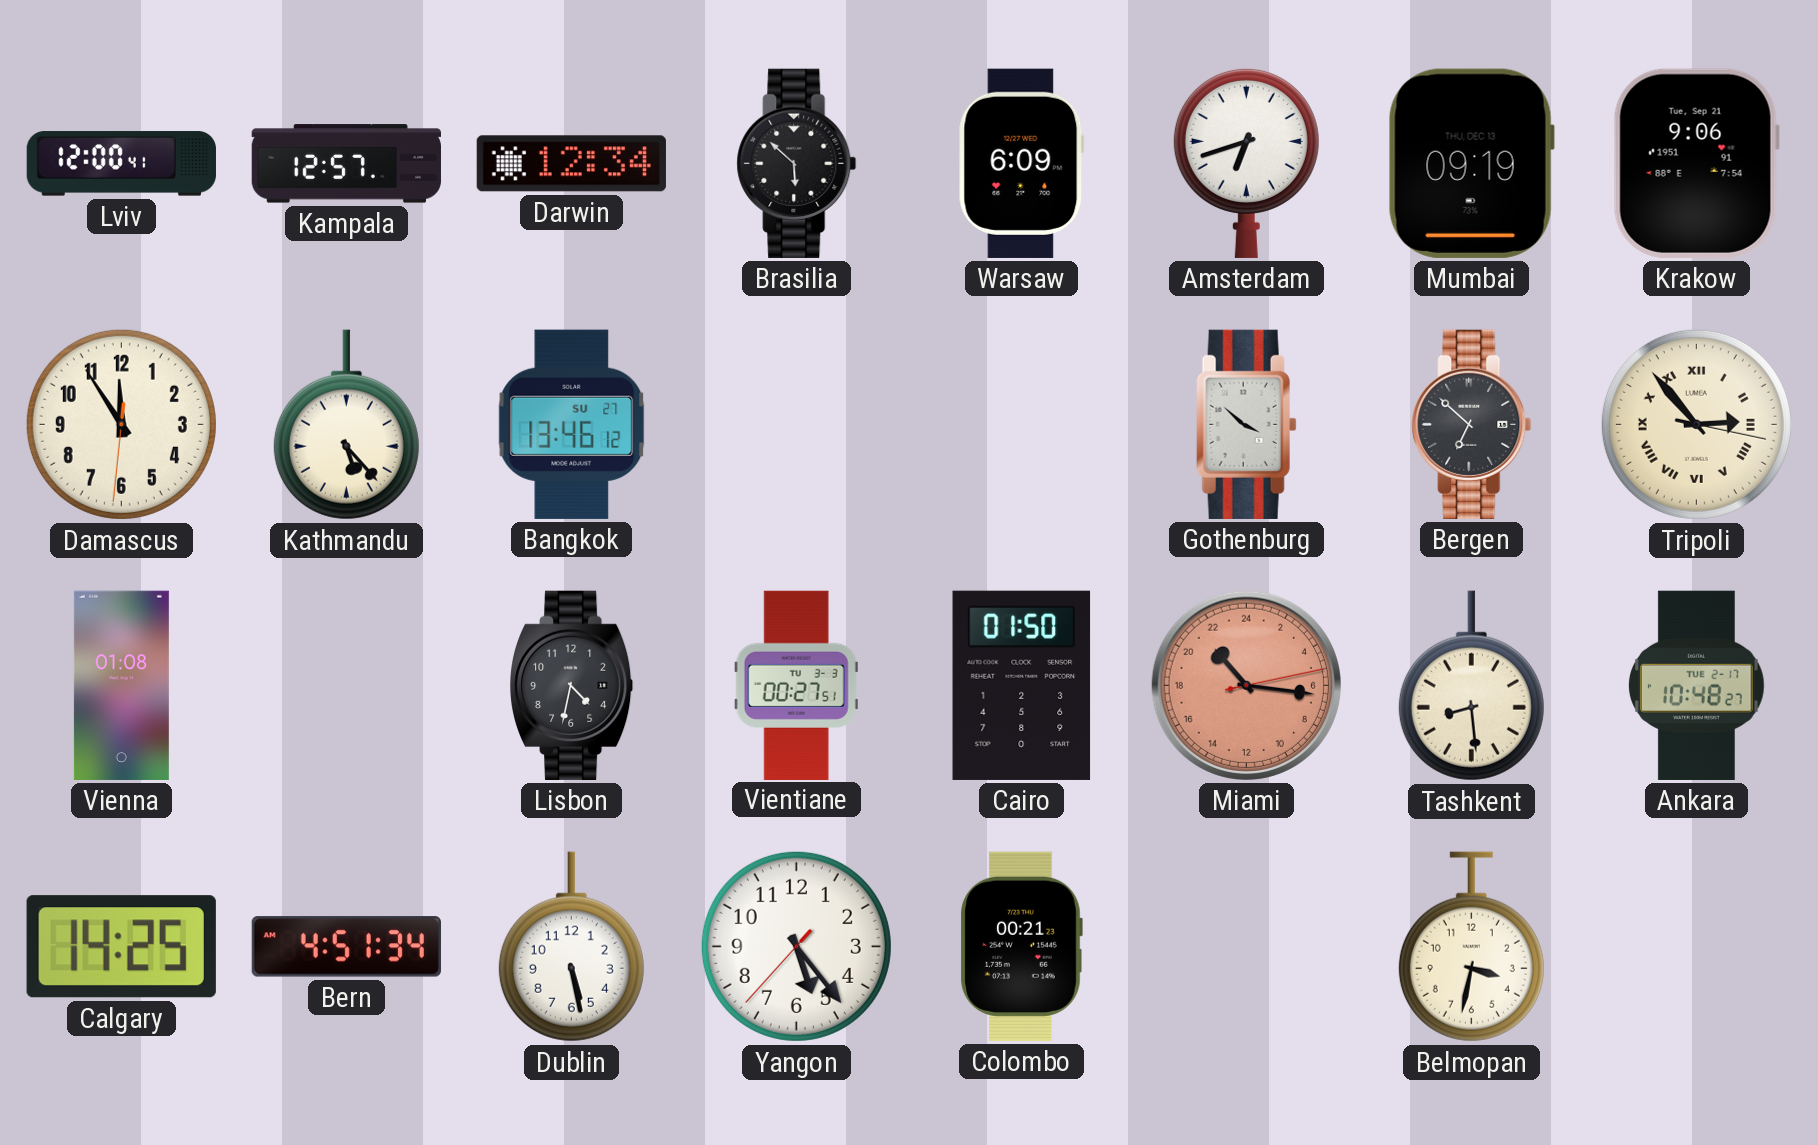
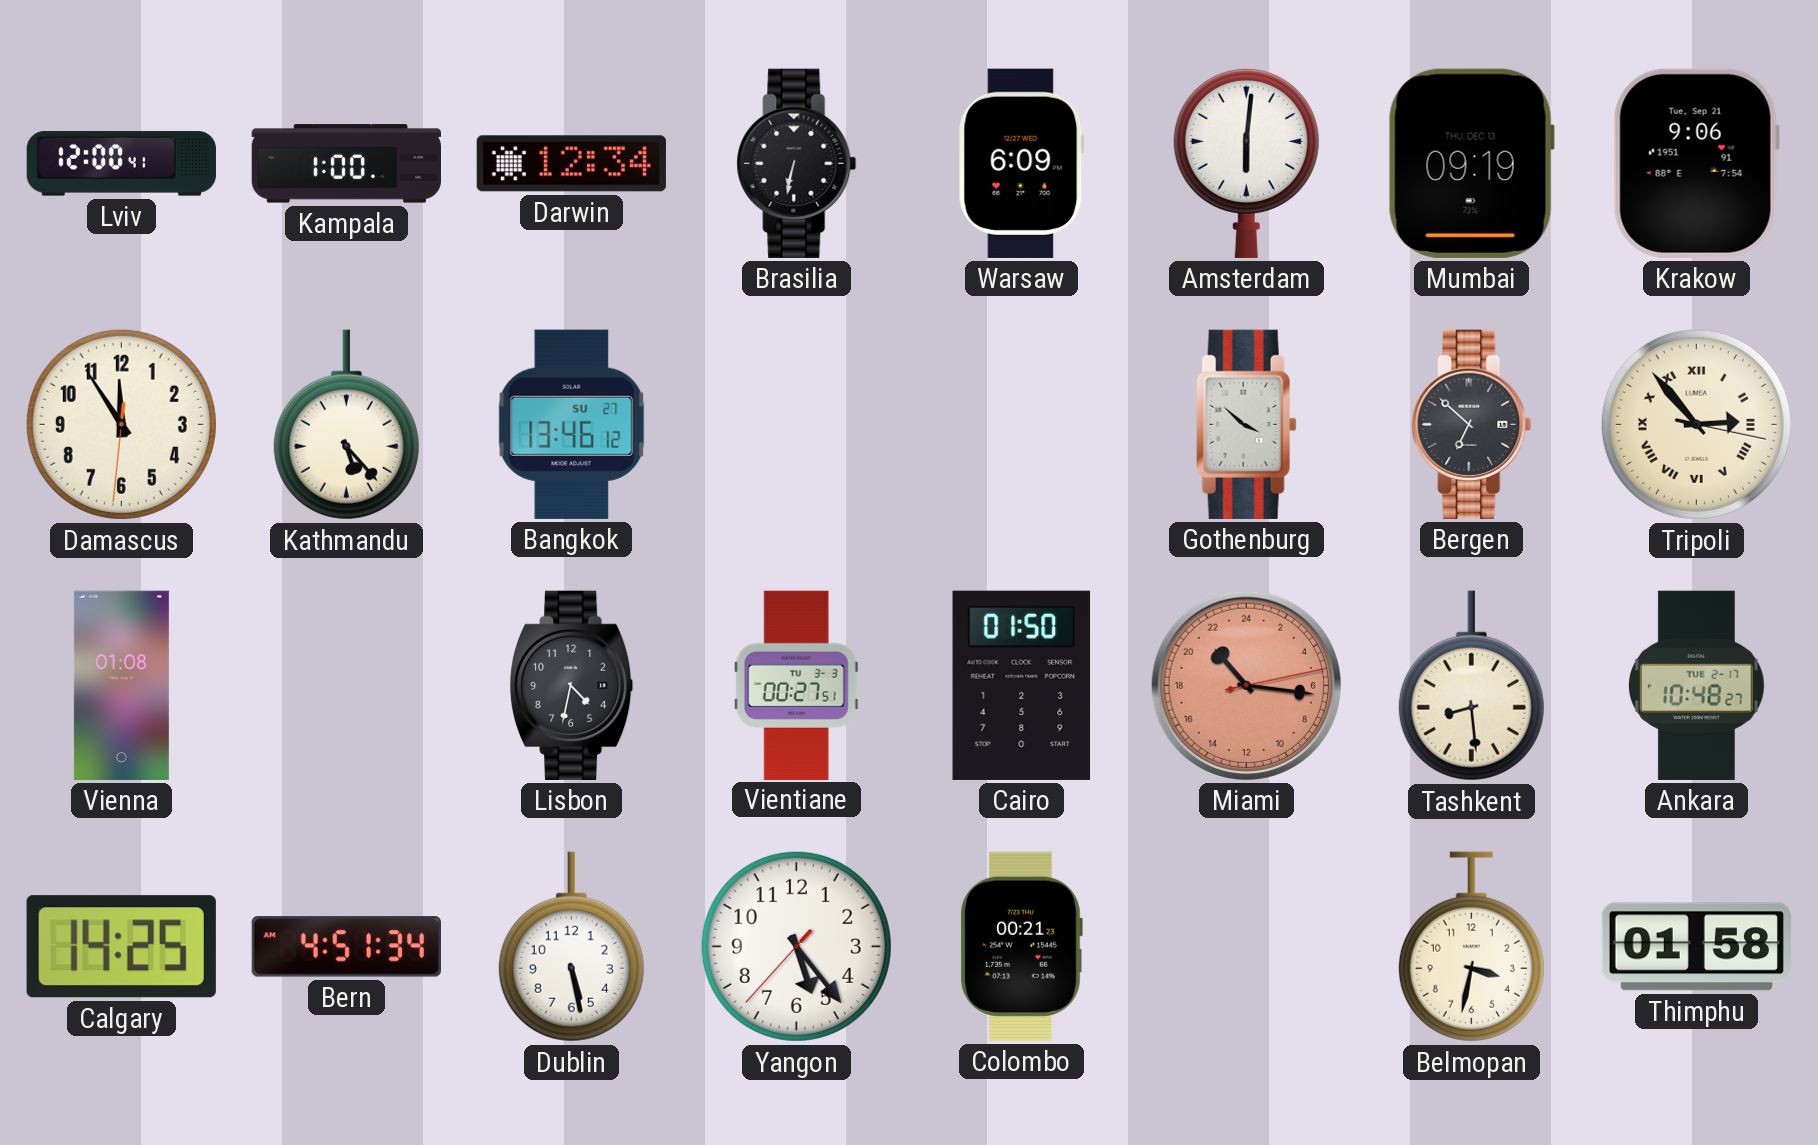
Kampala: 12:57 -> 1:00
Brasilia: 5:52 -> 6:32
Amsterdam: 6:42 -> 6:01
Thimphu: none -> 01:58
